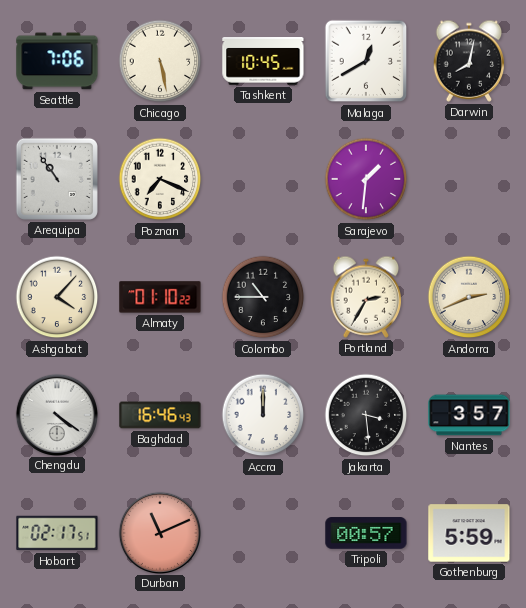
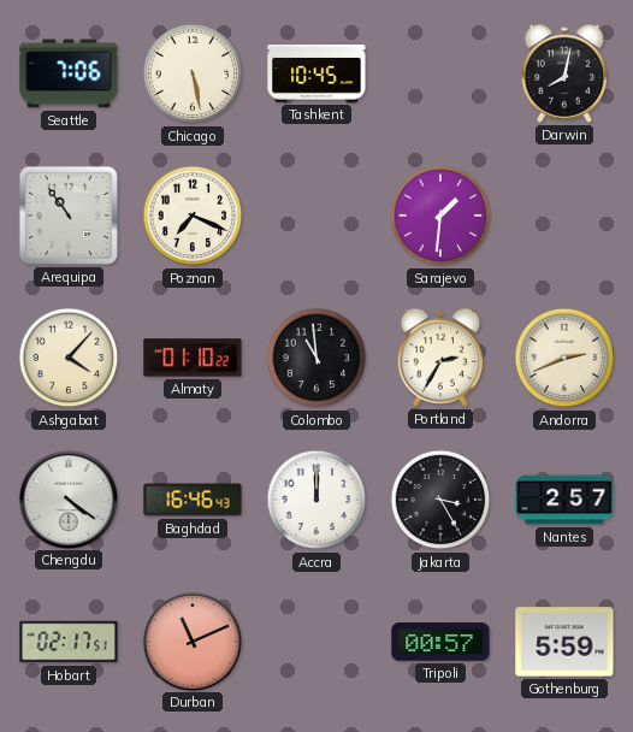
Malaga: 12:40 -> none
Colombo: 10:45 -> 10:59
Jakarta: 3:29 -> 3:25
Nantes: 3:57 -> 2:57
